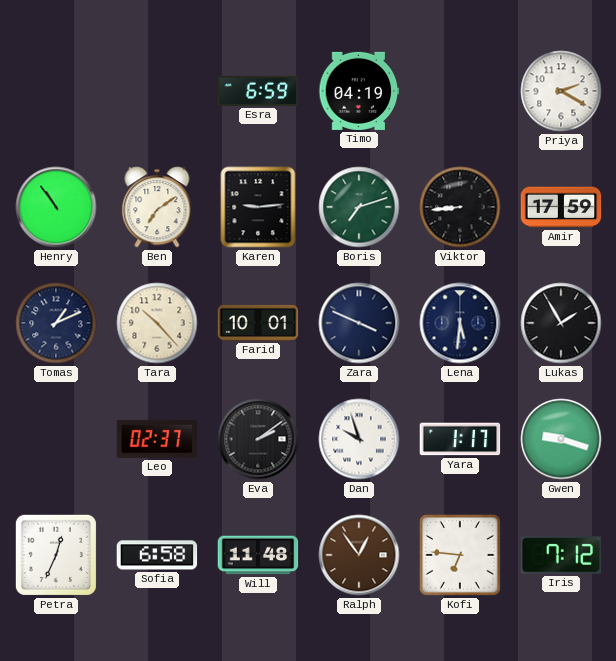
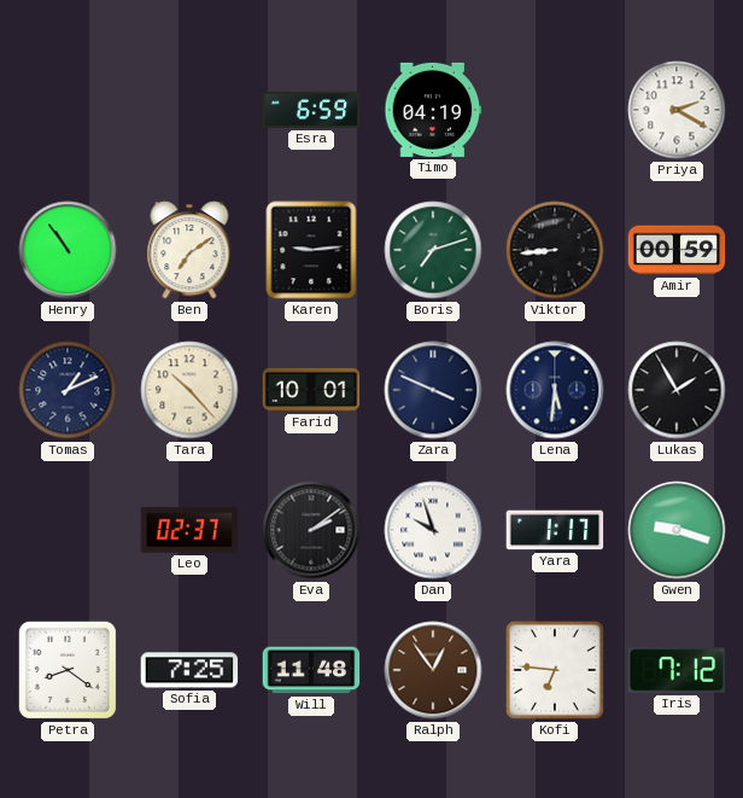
Amir: 17:59 -> 00:59
Petra: 12:34 -> 8:21
Sofia: 6:58 -> 7:25
